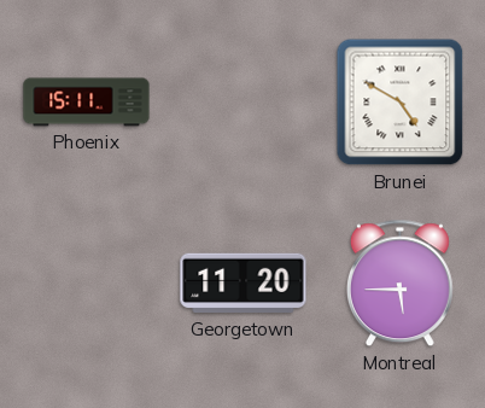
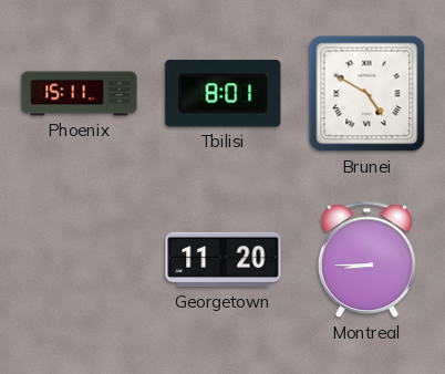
Tbilisi: none -> 8:01
Montreal: 5:45 -> 8:45
